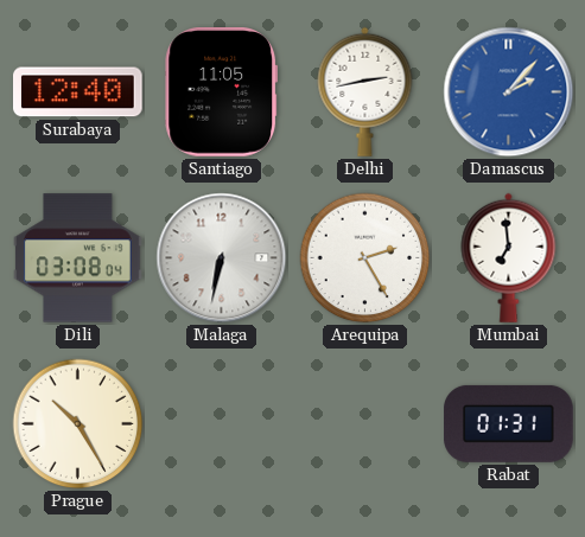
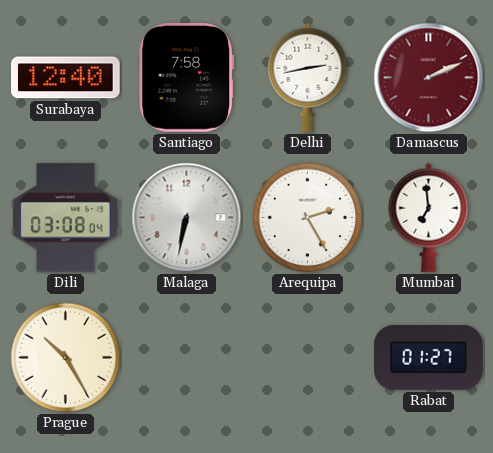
Santiago: 11:05 -> 7:58
Damascus: 2:07 -> 2:11
Damascus dial: blue -> burgundy
Rabat: 01:31 -> 01:27
